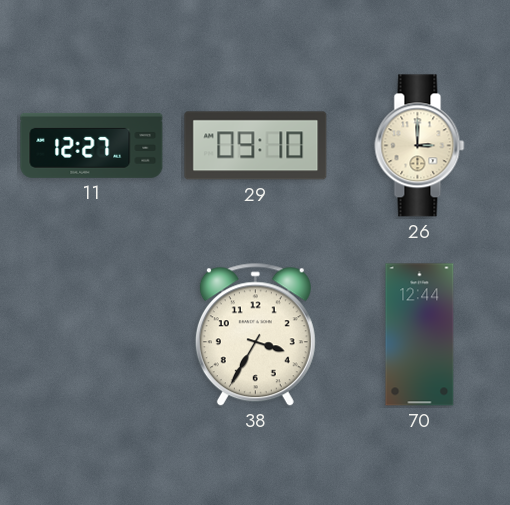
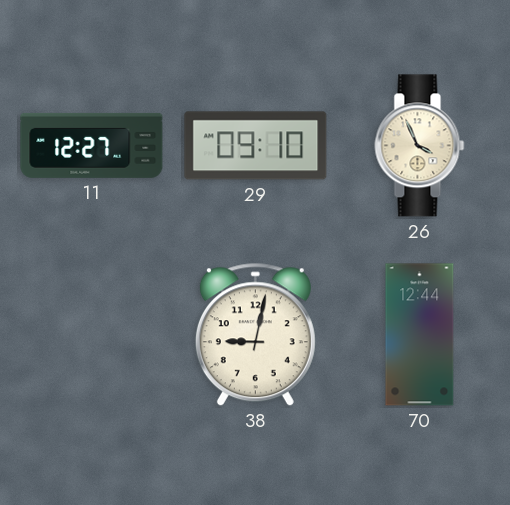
26: 3:00 -> 3:56
38: 3:35 -> 9:02
